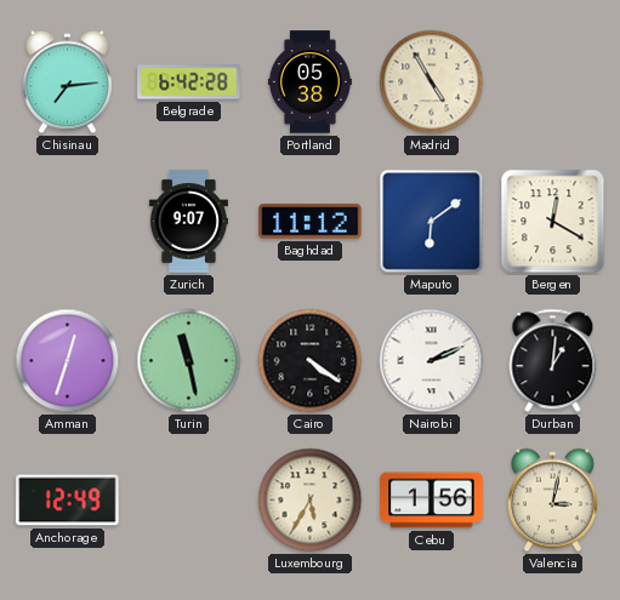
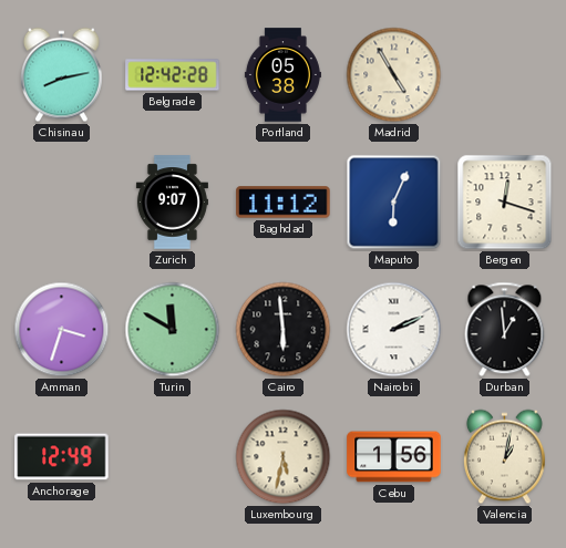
Chisinau: 7:14 -> 8:13
Belgrade: 6:42 -> 12:42
Maputo: 6:09 -> 6:04
Bergen: 12:20 -> 12:18
Amman: 12:33 -> 3:33
Turin: 11:28 -> 11:50
Cairo: 4:21 -> 5:59
Durban: 1:01 -> 12:59
Luxembourg: 5:35 -> 5:32
Valencia: 3:02 -> 1:02
